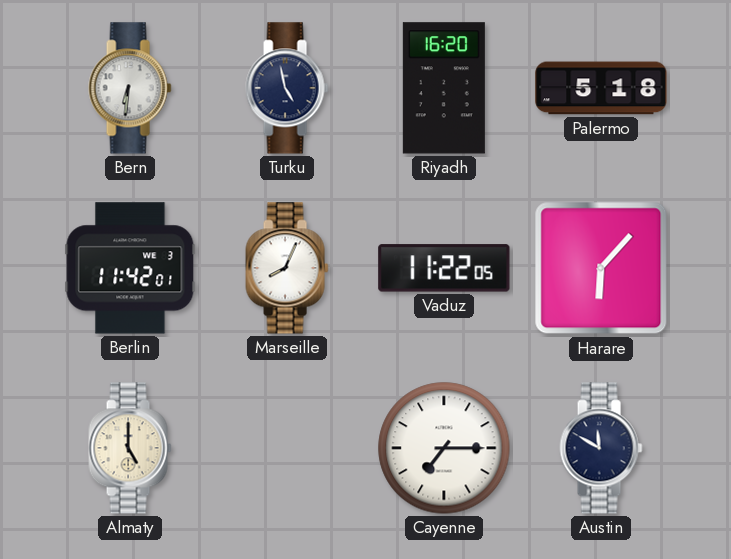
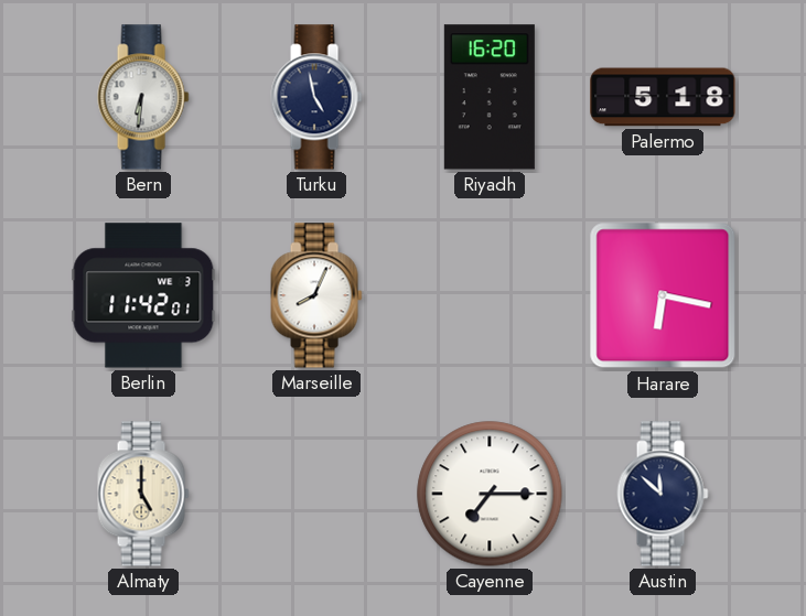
Vaduz: 11:22 -> none
Harare: 6:07 -> 6:17
Austin: 11:50 -> 11:52
